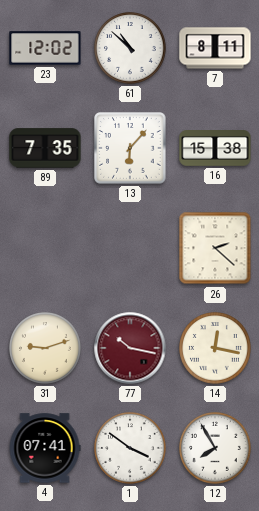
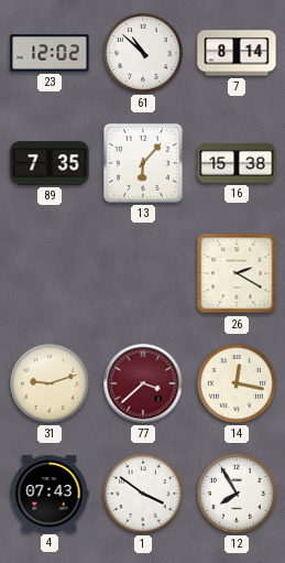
7: 8:11 -> 8:14
26: 2:22 -> 2:20
77: 10:17 -> 3:38
4: 07:41 -> 07:43
